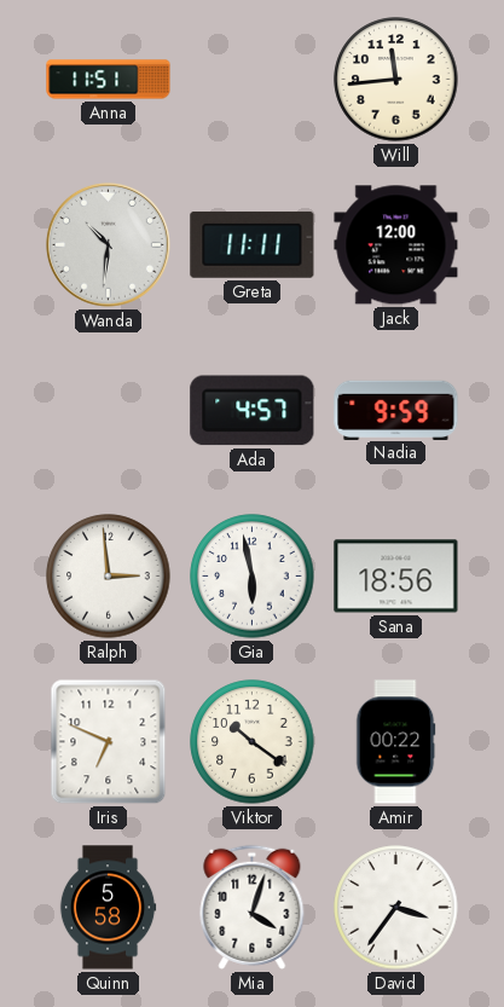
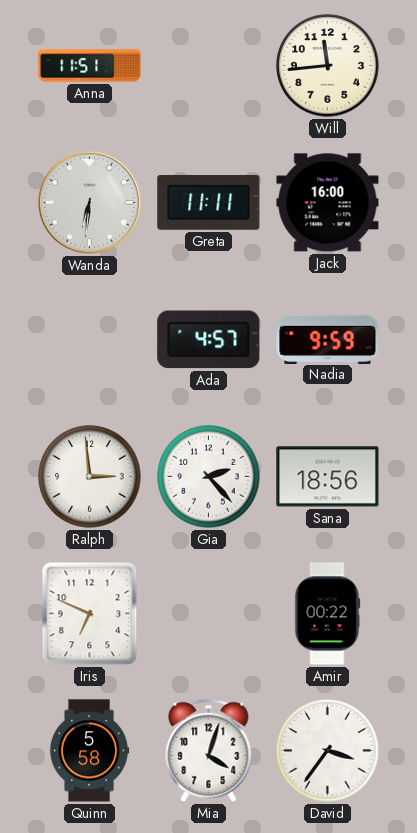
Wanda: 10:31 -> 6:31
Jack: 12:00 -> 16:00
Gia: 5:58 -> 2:23
Viktor: 10:21 -> none
